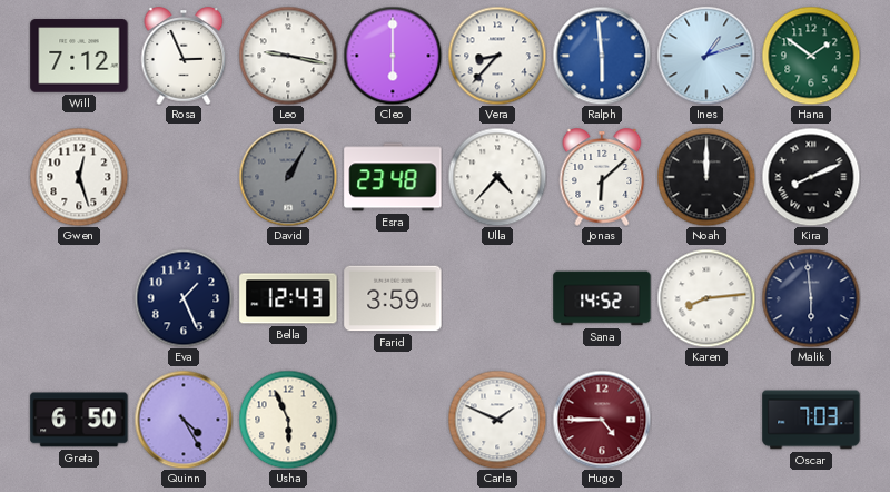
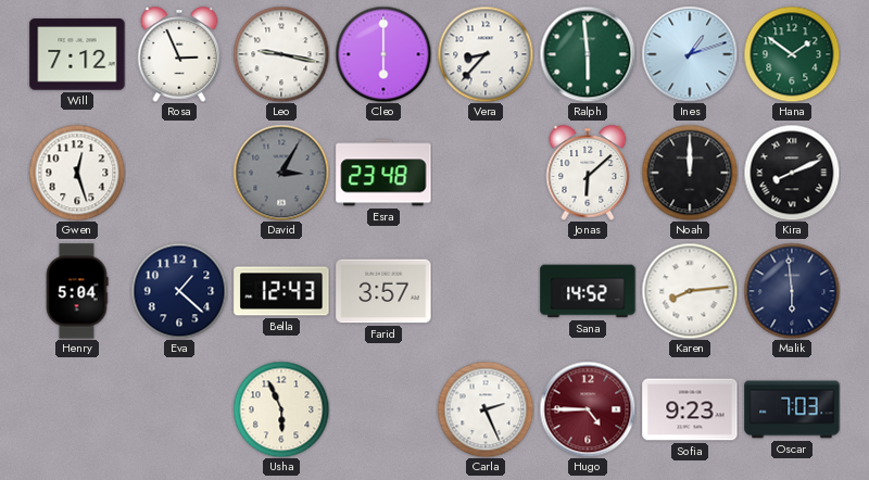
Ralph dial: blue -> green
David: 1:05 -> 3:05
Ulla: 4:37 -> none
Henry: none -> 5:04
Eva: 1:26 -> 1:22
Farid: 3:59 -> 3:57
Greta: 6:50 -> none
Quinn: 4:25 -> none
Carla: 1:49 -> 2:26
Sofia: none -> 9:23
